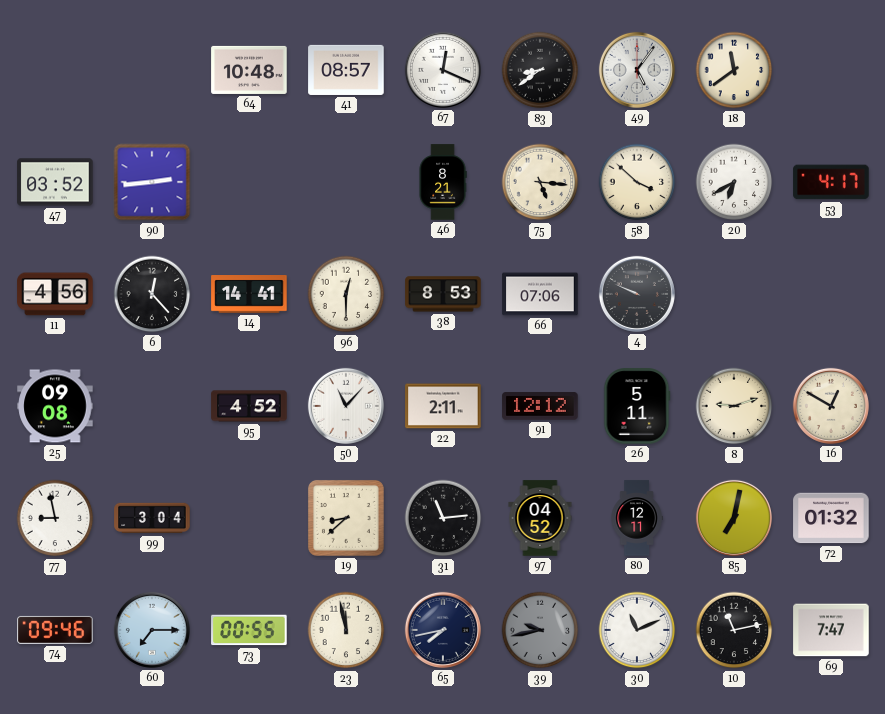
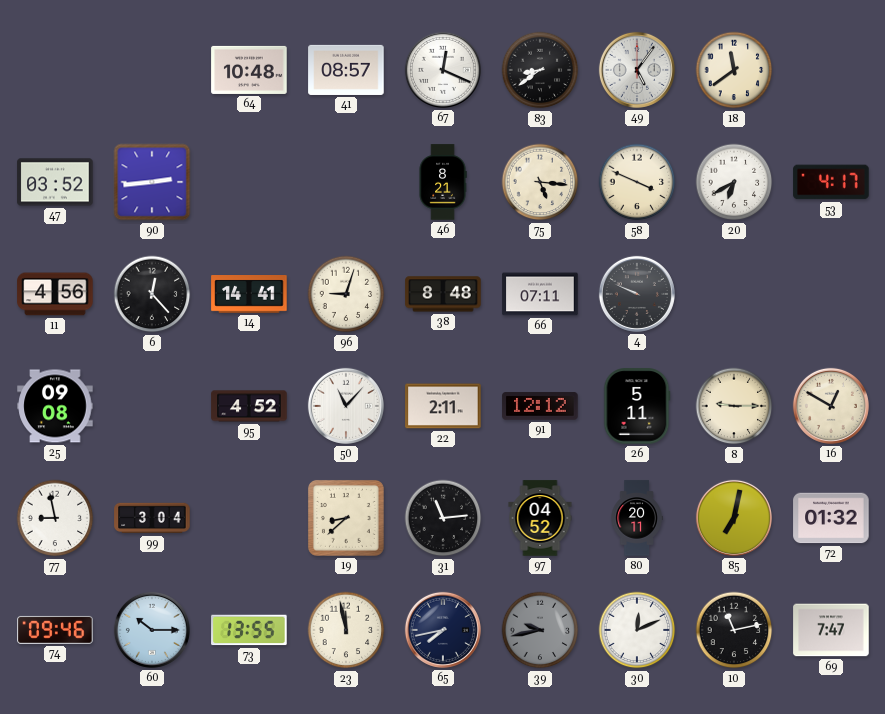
58: 3:52 -> 3:49
96: 12:30 -> 9:03
38: 8:53 -> 8:48
66: 07:06 -> 07:11
8: 9:12 -> 9:15
80: 12:11 -> 20:11
60: 7:15 -> 10:15
73: 00:55 -> 13:55
30: 11:11 -> 12:11
